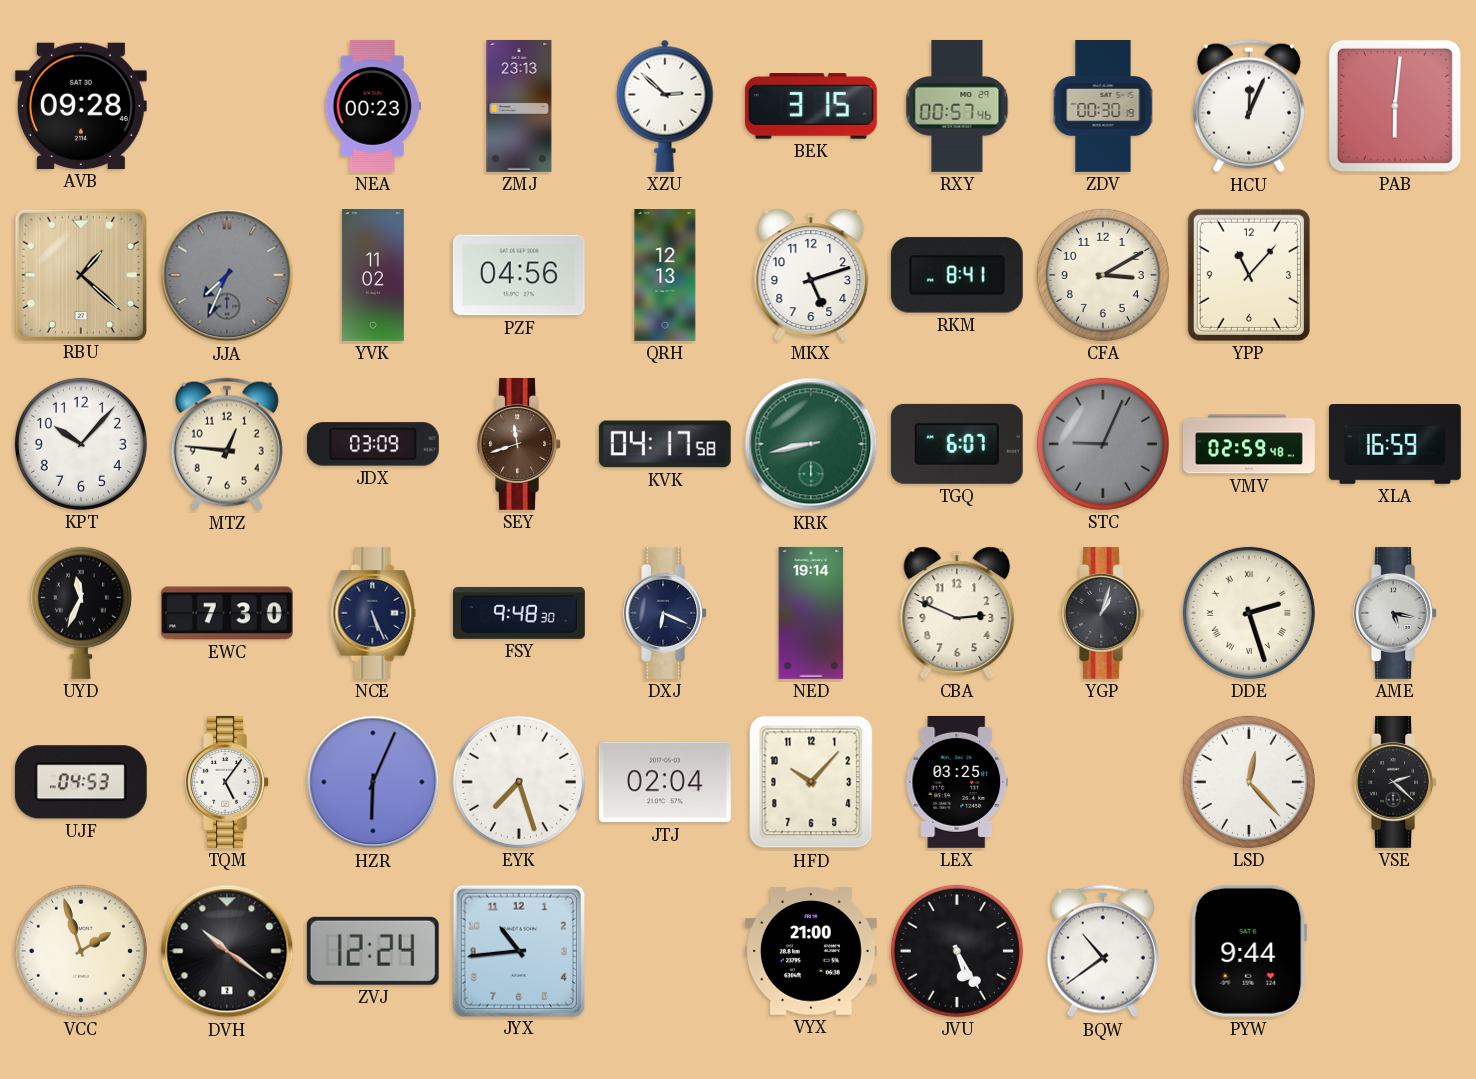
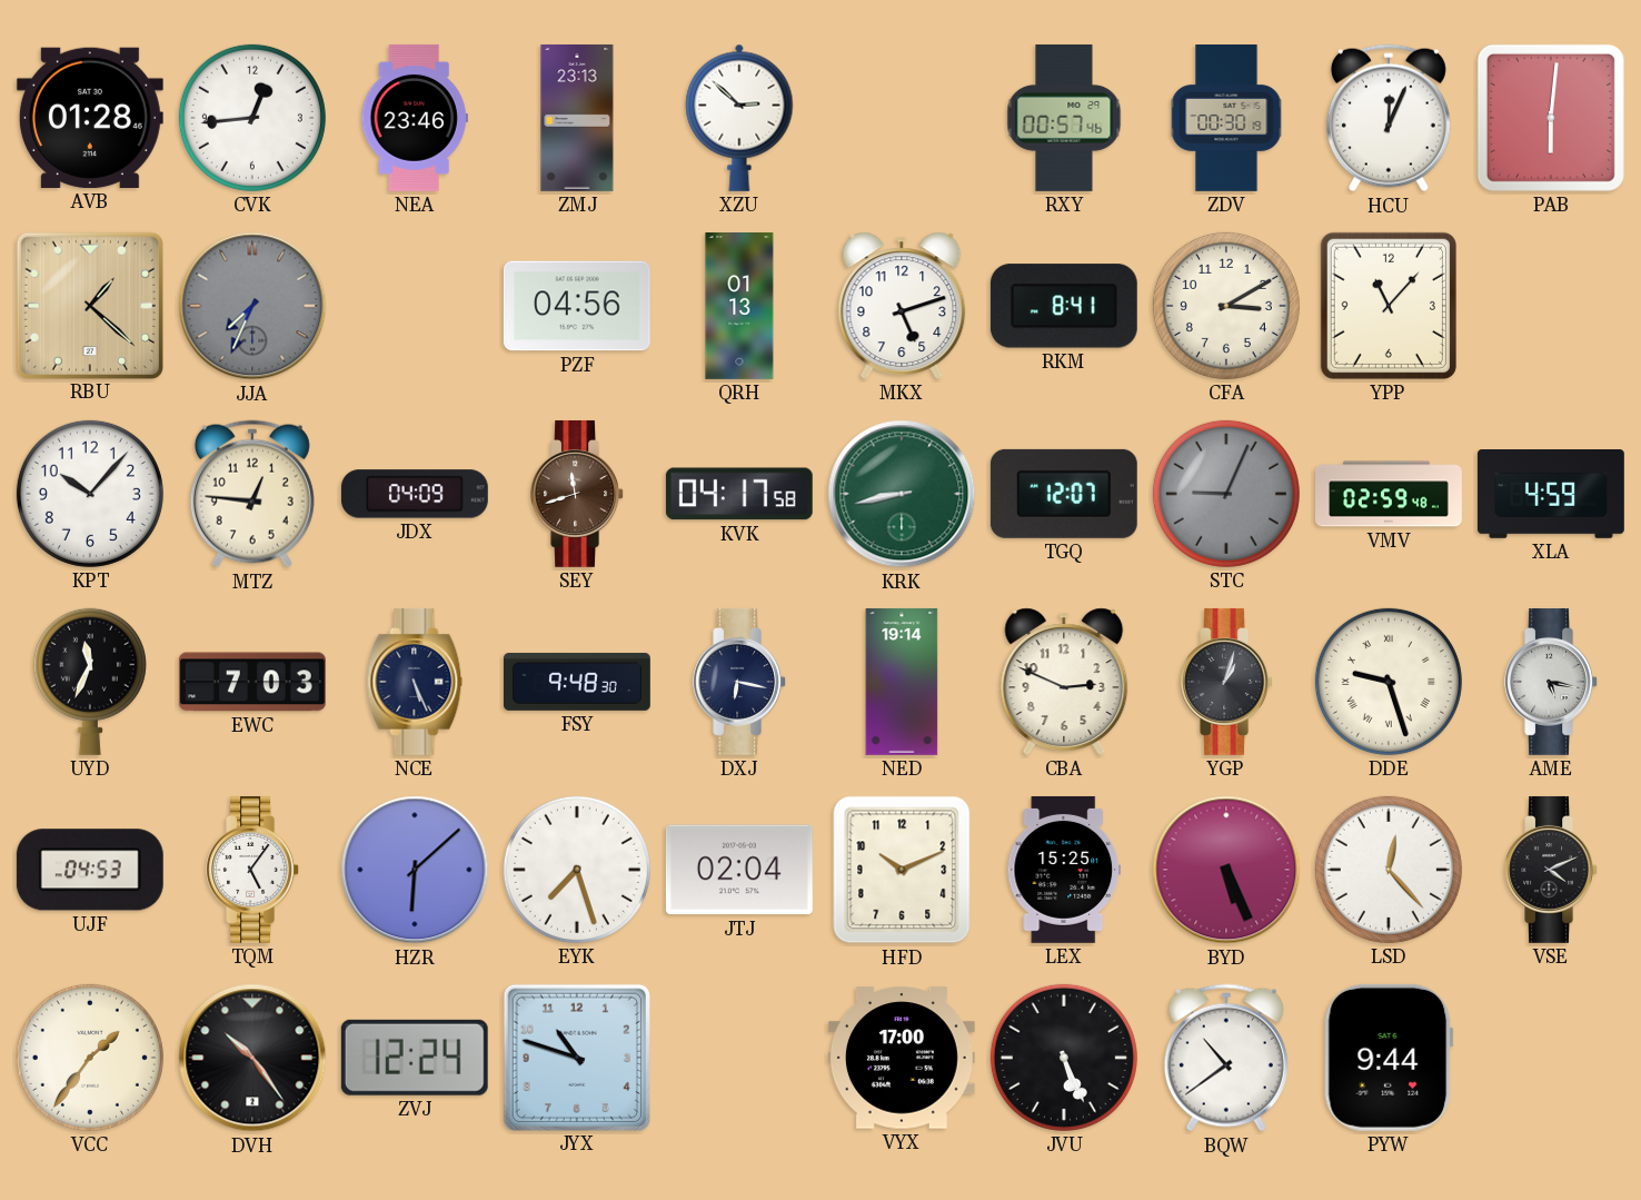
AVB: 09:28 -> 01:28
CVK: none -> 12:44
NEA: 00:23 -> 23:46
BEK: 3:15 -> none
YVK: 11:02 -> none
QRH: 12:13 -> 01:13
JDX: 03:09 -> 04:09
TGQ: 6:07 -> 12:07
XLA: 16:59 -> 4:59
EWC: 7:30 -> 7:03
DXJ: 6:19 -> 6:17
DDE: 2:27 -> 9:27
HZR: 6:04 -> 6:08
HFD: 10:07 -> 10:11
LEX: 03:25 -> 15:25
BYD: none -> 5:26
VSE: 2:22 -> 4:11
VCC: 1:57 -> 1:36
DVH: 10:21 -> 10:24
JYX: 10:44 -> 10:48
VYX: 21:00 -> 17:00
JVU: 5:25 -> 5:26
